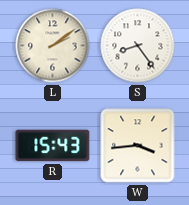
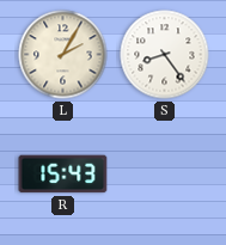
L: 2:09 -> 2:05
W: 3:44 -> none
